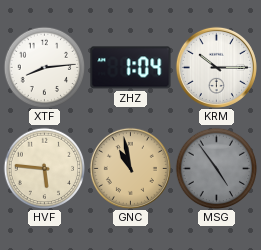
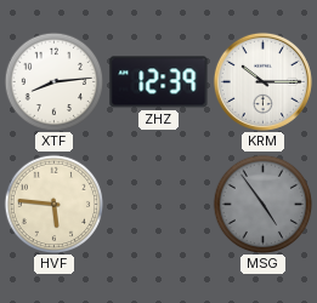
ZHZ: 1:04 -> 12:39
GNC: 10:58 -> none
